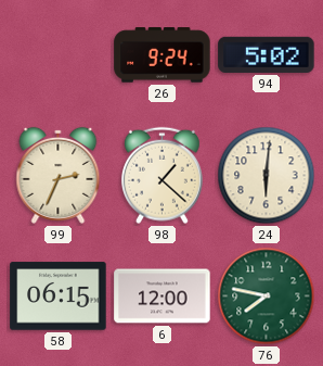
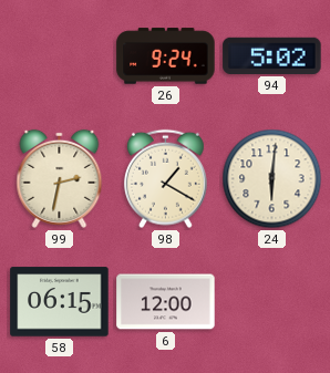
99: 2:34 -> 2:32
98: 1:22 -> 1:20
76: 7:47 -> none
